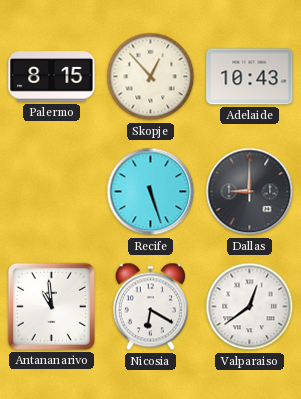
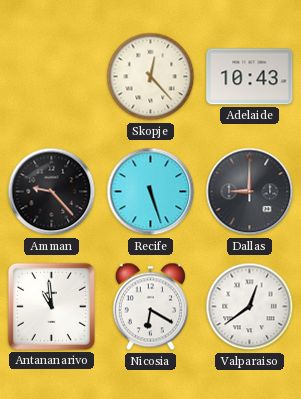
Palermo: 8:15 -> none
Skopje: 12:53 -> 12:23
Amman: none -> 9:23
